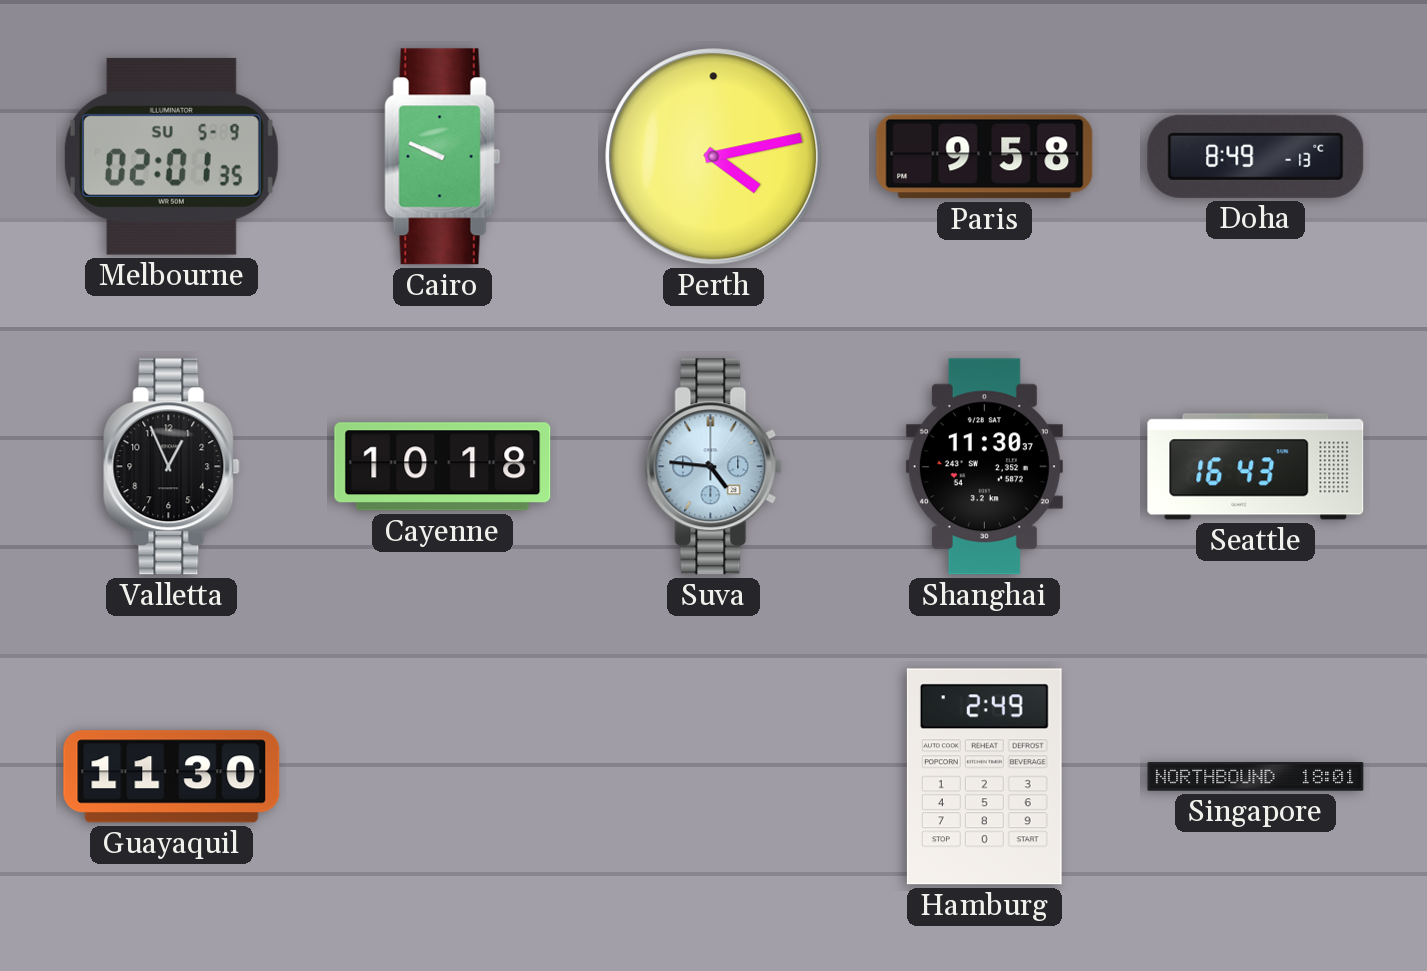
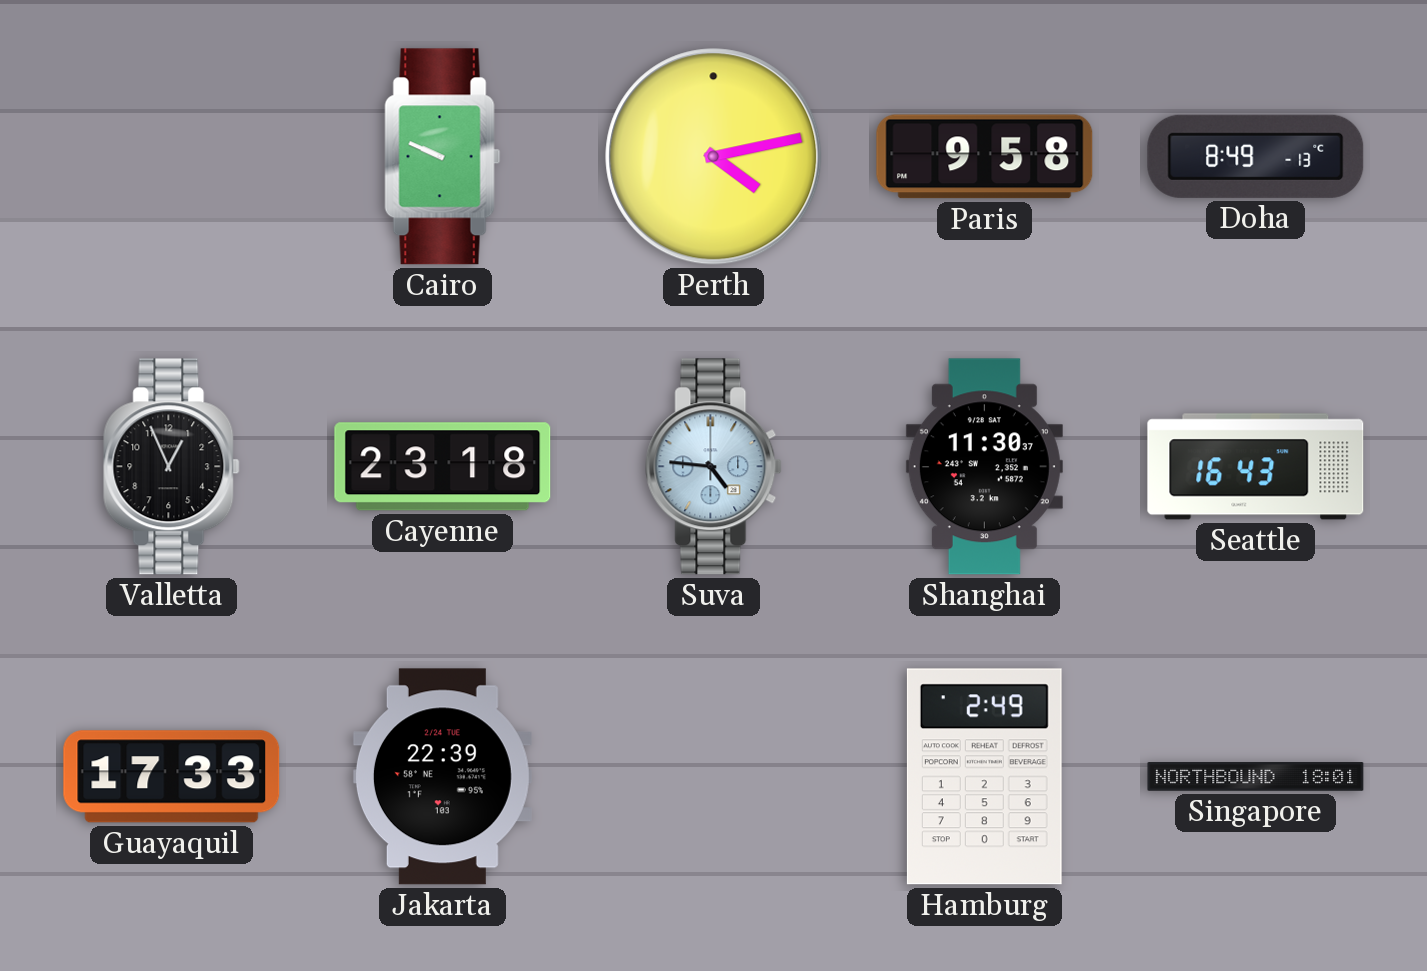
Melbourne: 02:01 -> none
Cayenne: 10:18 -> 23:18
Guayaquil: 11:30 -> 17:33
Jakarta: none -> 22:39
